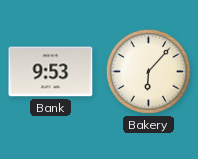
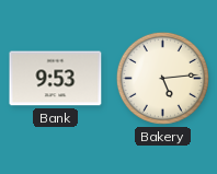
Bakery: 6:07 -> 5:14
